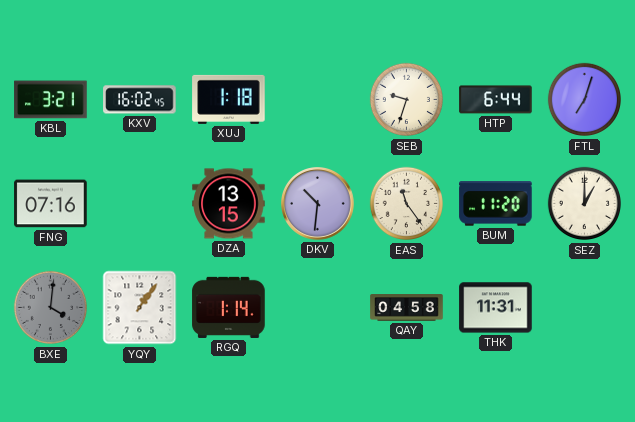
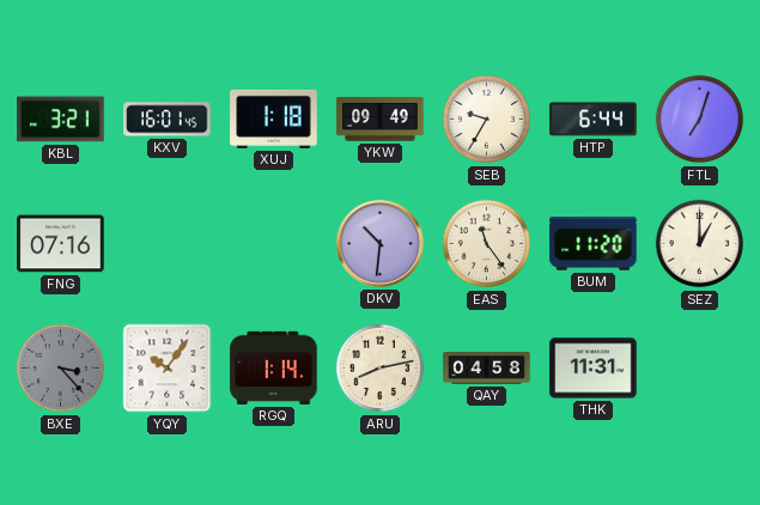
KXV: 16:02 -> 16:01
YKW: none -> 09:49
SEB: 9:33 -> 9:35
DZA: 13:15 -> none
BXE: 4:01 -> 3:23
YQY: 1:06 -> 10:06
ARU: none -> 8:13
